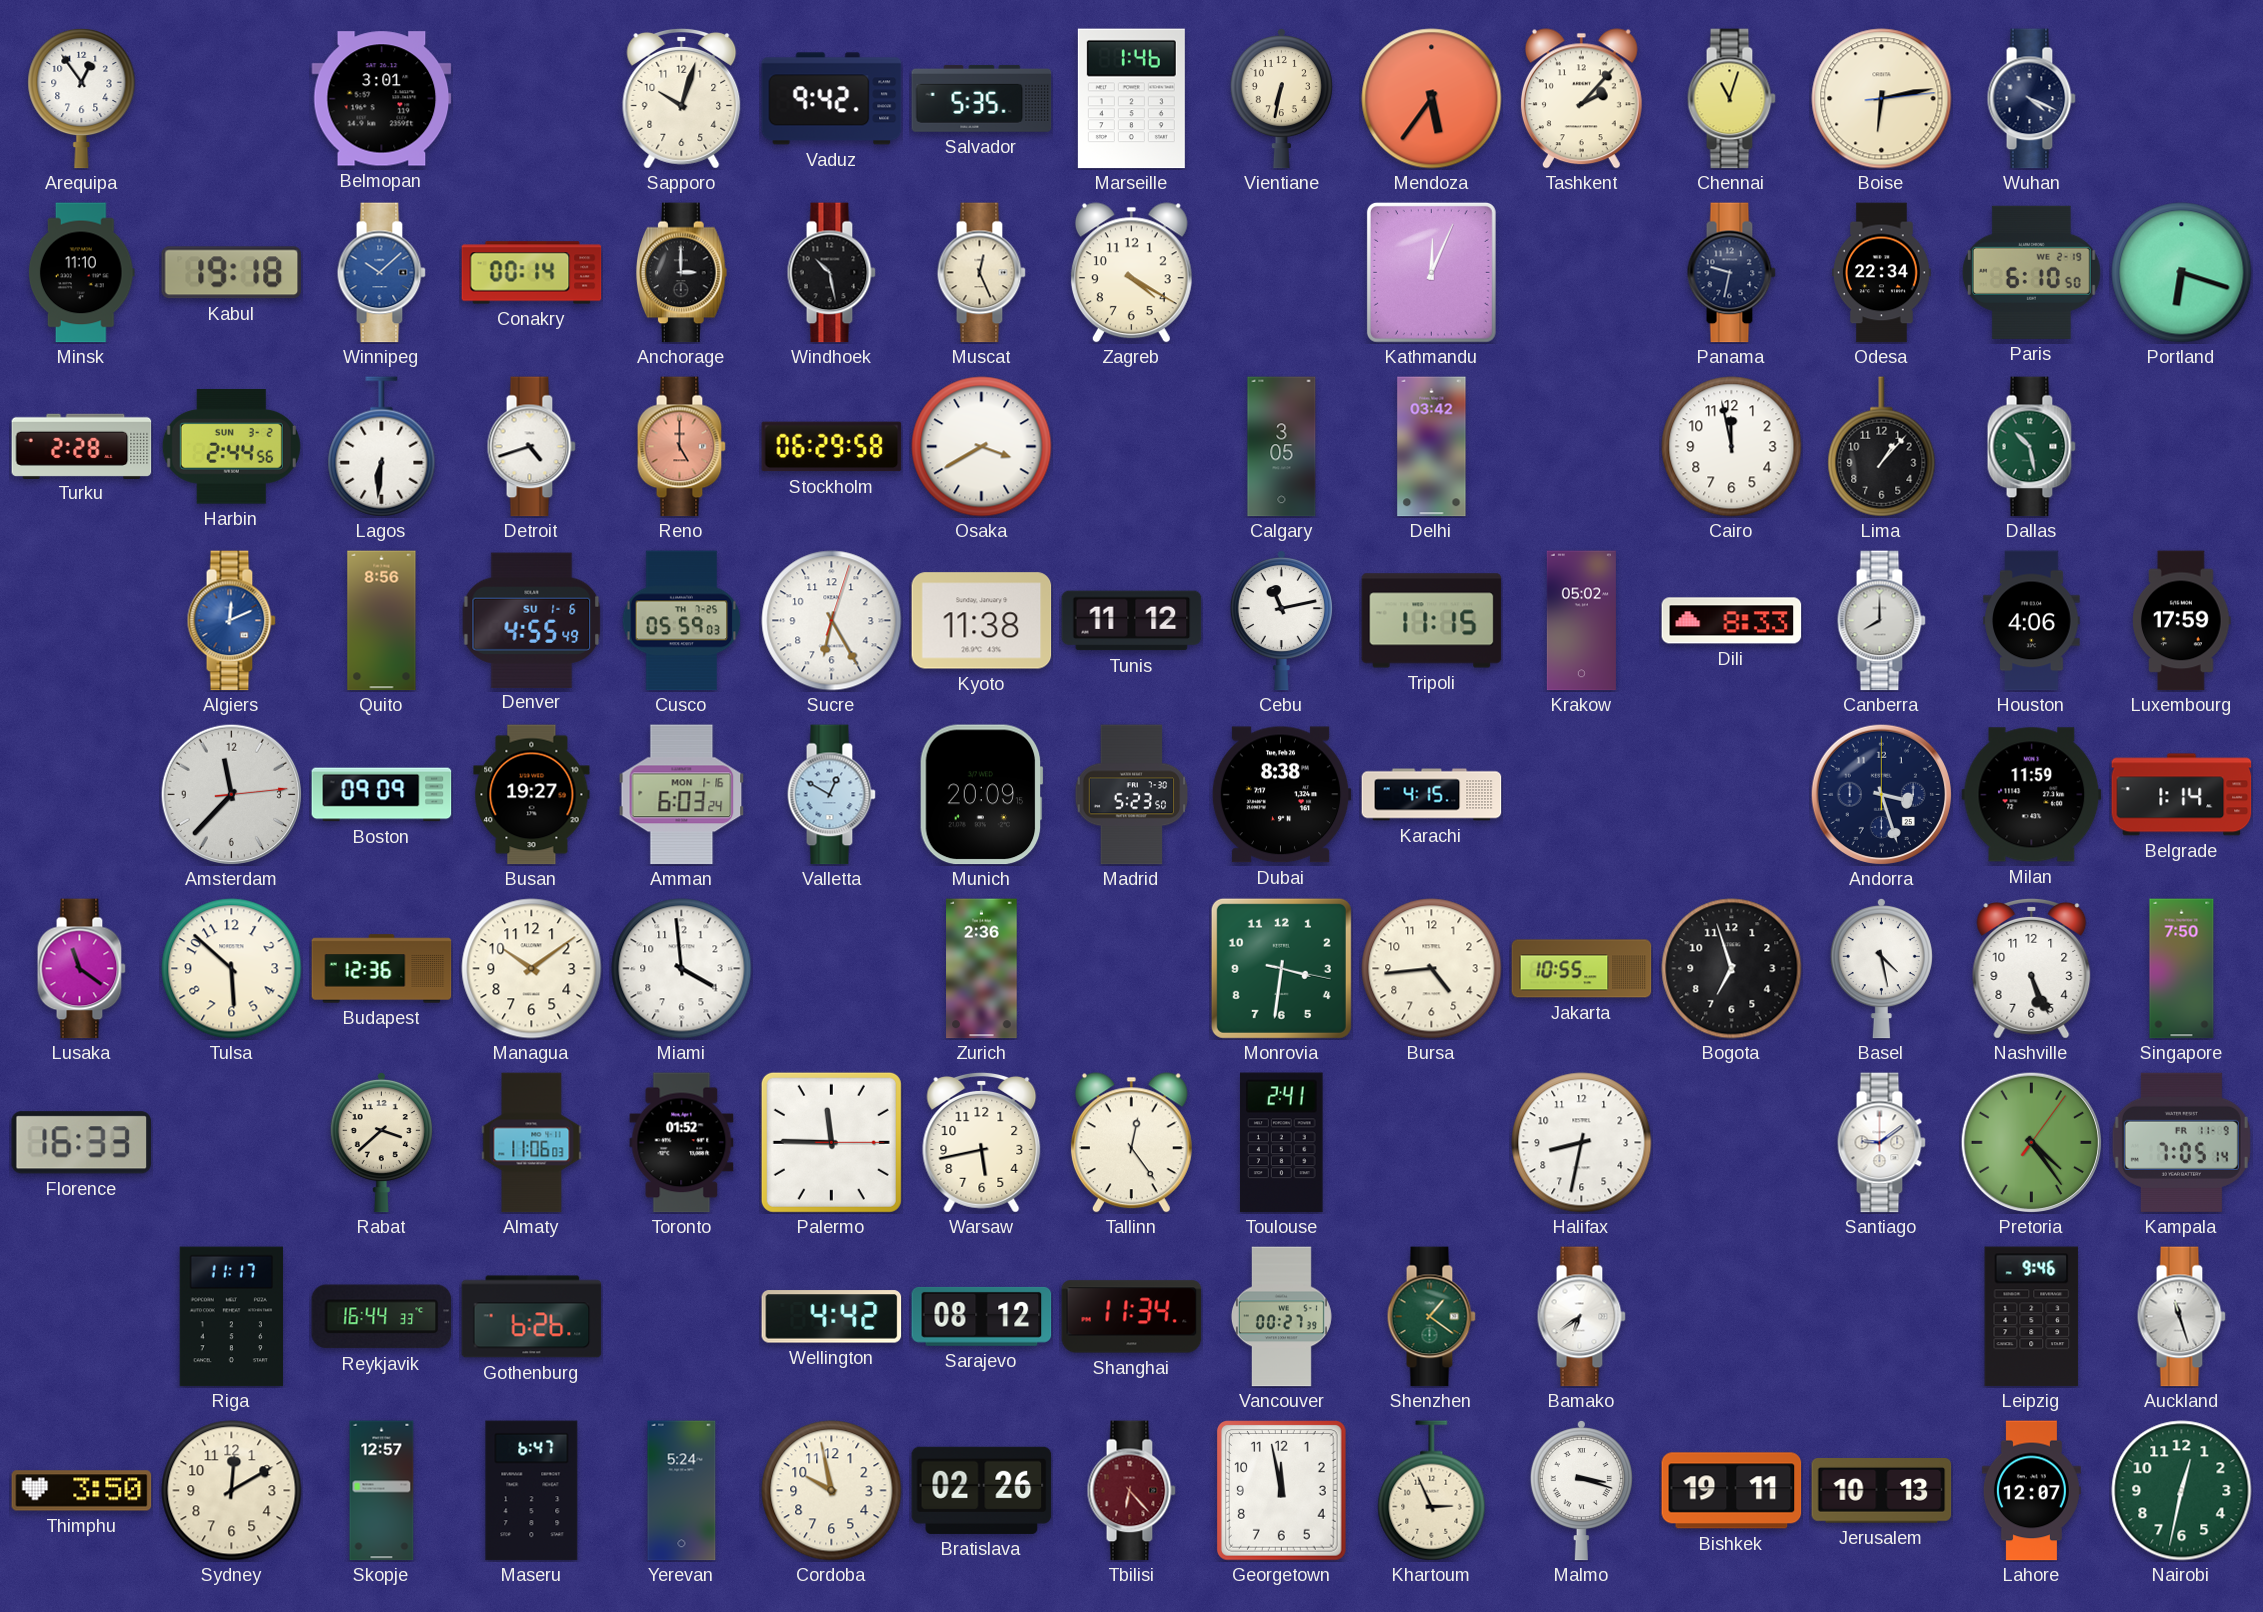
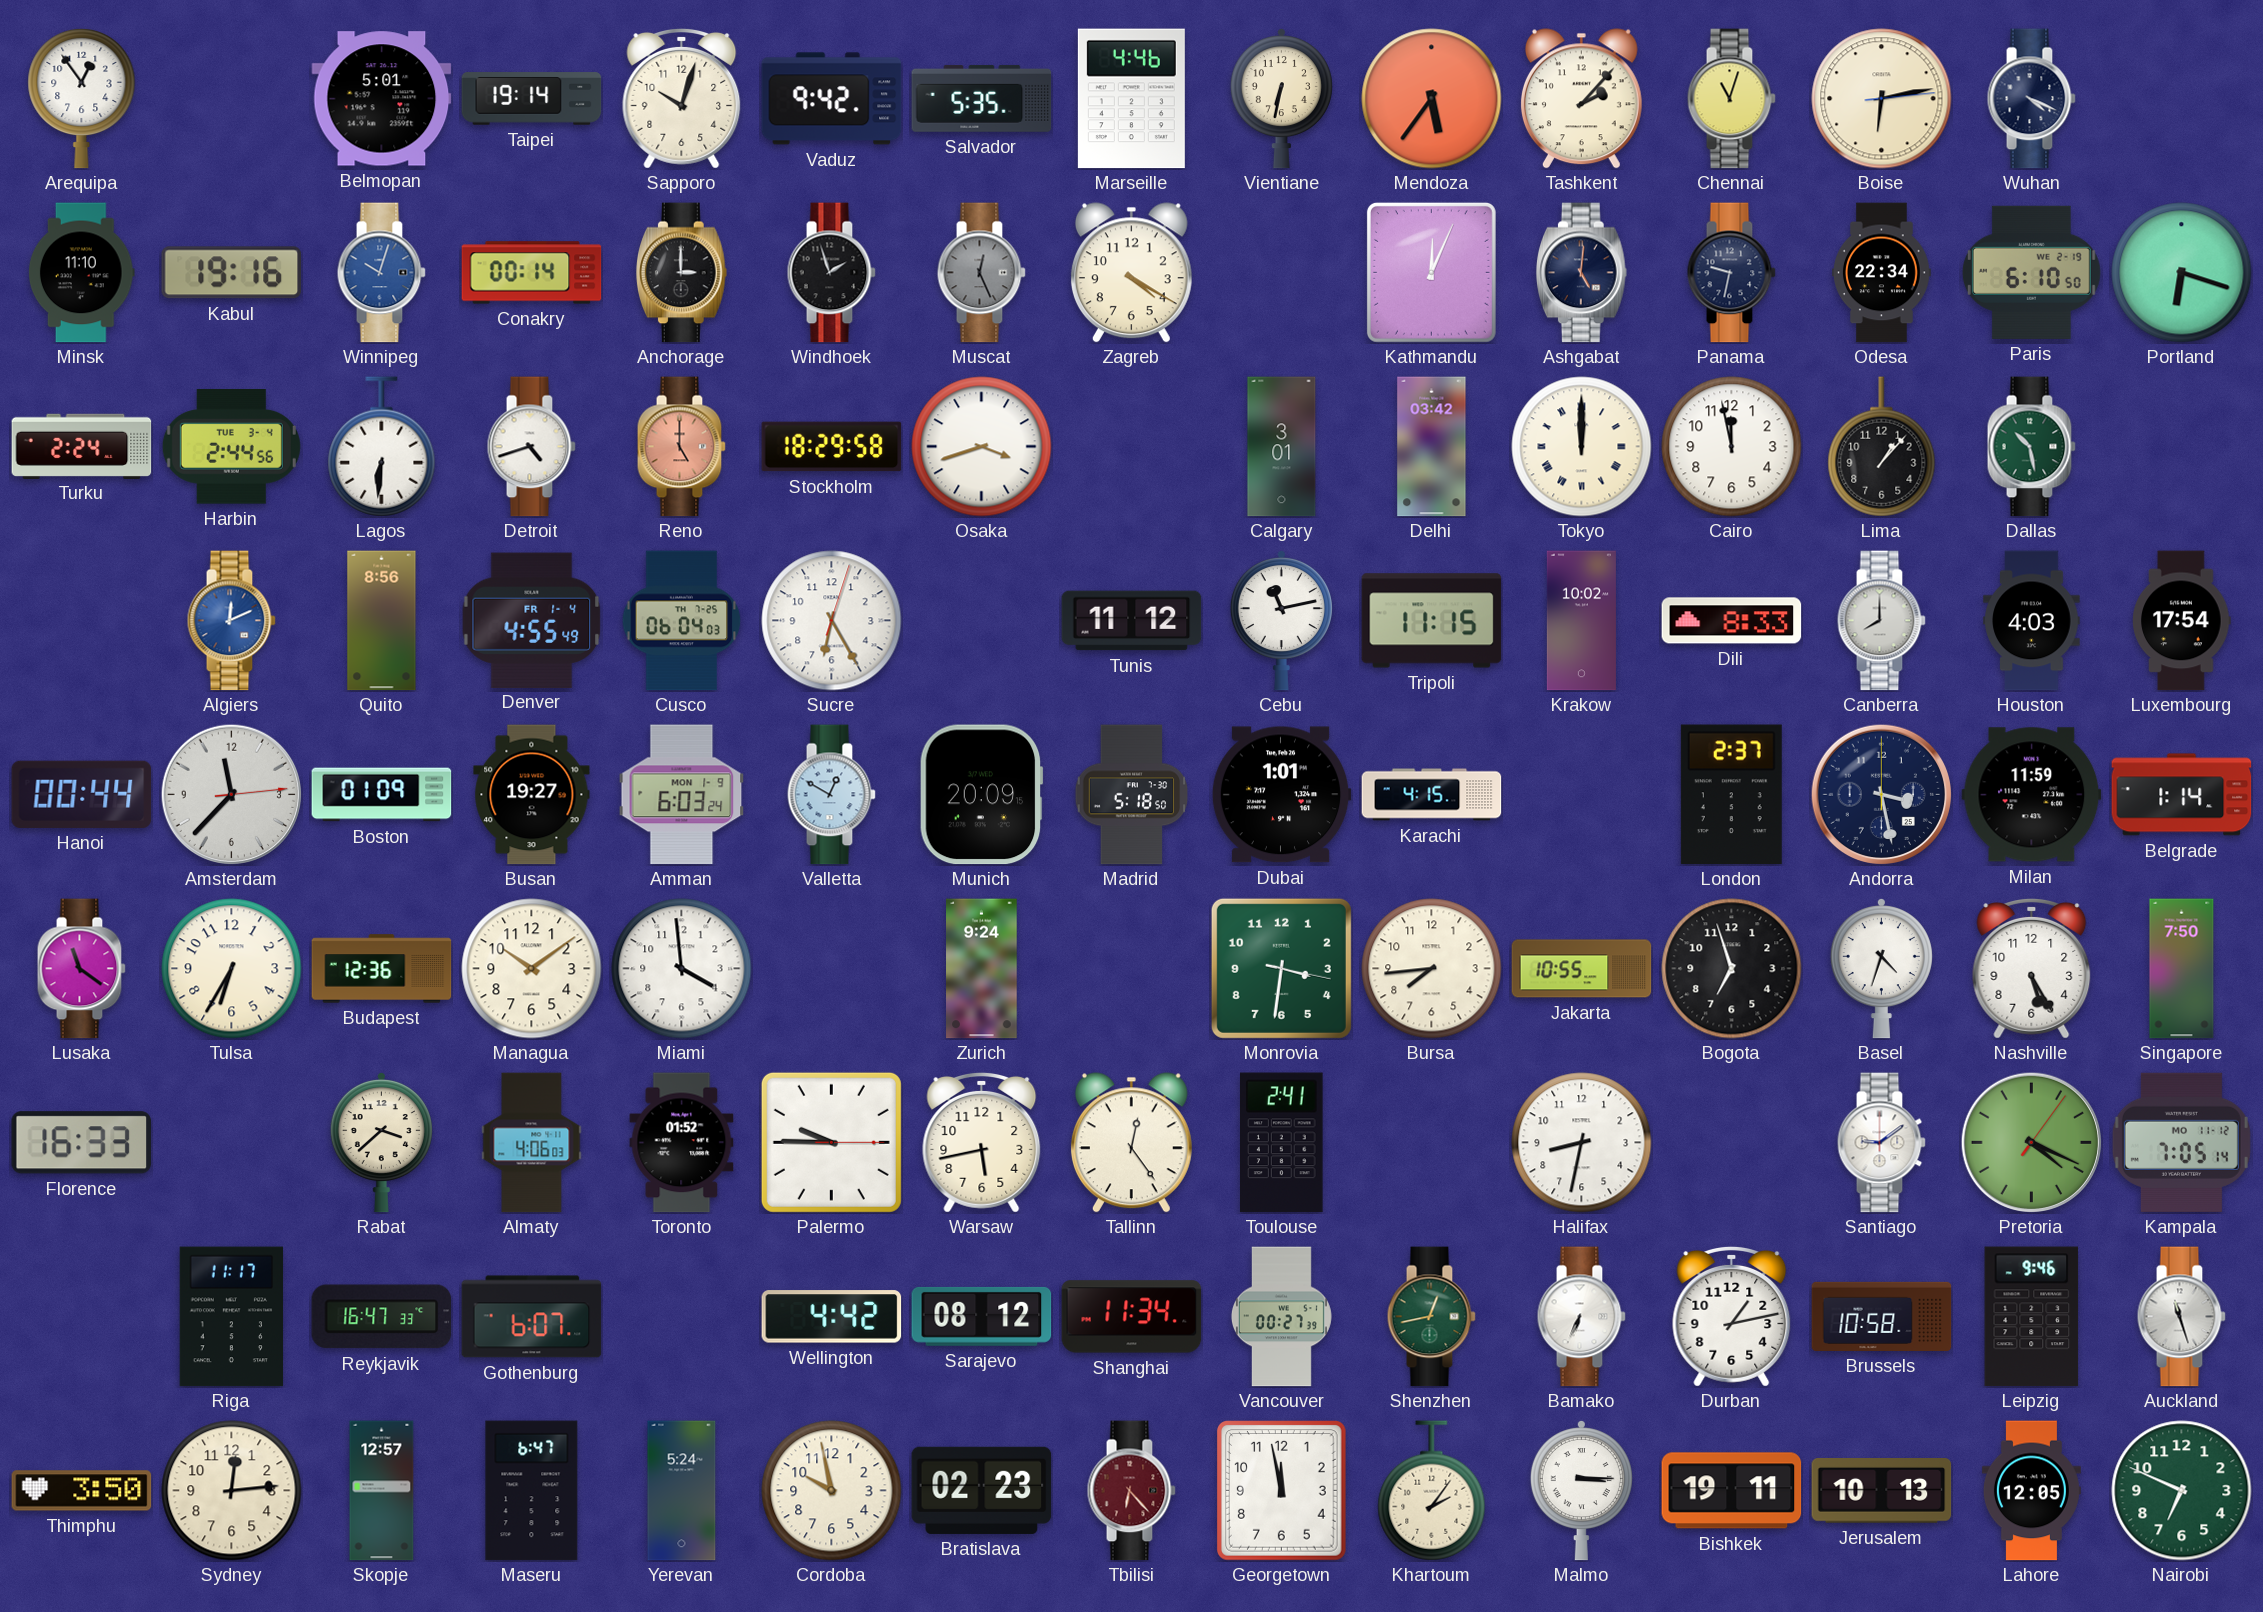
Belmopan: 3:01 -> 5:01
Taipei: none -> 19:14
Marseille: 1:46 -> 4:46
Kabul: 19:18 -> 19:16
Winnipeg: 10:08 -> 10:03
Windhoek: 10:28 -> 1:57
Muscat dial: cream -> grey
Ashgabat: none -> 5:01
Turku: 2:28 -> 2:24
Harbin date: SUN 3-2 -> TUE 3-4
Stockholm: 06:29 -> 18:29
Osaka: 3:40 -> 3:42
Calgary: 3:05 -> 3:01
Tokyo: none -> 12:00
Denver date: SU 1-6 -> FR 1-4
Cusco: 05:59 -> 06:04
Kyoto: 11:38 -> none
Krakow: 05:02 -> 10:02
Houston: 4:06 -> 4:03
Luxembourg: 17:59 -> 17:54
Hanoi: none -> 00:44
Boston: 09:09 -> 01:09
Amman date: MON 1-16 -> MON 1-9
Madrid: 5:23 -> 5:18
Dubai: 8:38 -> 1:01
London: none -> 2:37
Andorra: 3:27 -> 3:28
Tulsa: 5:52 -> 6:35
Zurich: 2:36 -> 9:24
Bursa: 4:44 -> 7:44
Basel: 4:28 -> 4:33
Nashville: 5:26 -> 5:25
Almaty: 11:06 -> 4:06
Palermo: 11:45 -> 9:45
Pretoria: 4:24 -> 4:19
Kampala date: FR 11-9 -> MO 11-12
Reykjavik: 16:44 -> 16:47
Gothenburg: 6:26 -> 6:07
Shenzhen: 1:21 -> 12:43
Bamako: 6:39 -> 6:34
Durban: none -> 1:13
Brussels: none -> 10:58
Sydney: 12:10 -> 12:14
Bratislava: 02:26 -> 02:23
Khartoum: 2:56 -> 2:06
Malmo: 3:18 -> 3:15
Lahore: 12:07 -> 12:05
Nairobi: 12:32 -> 6:49
